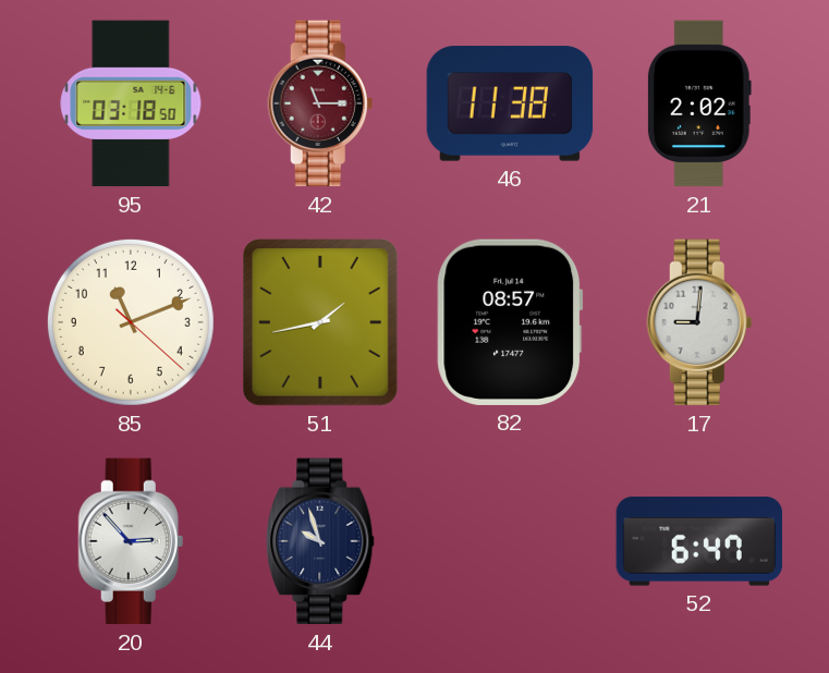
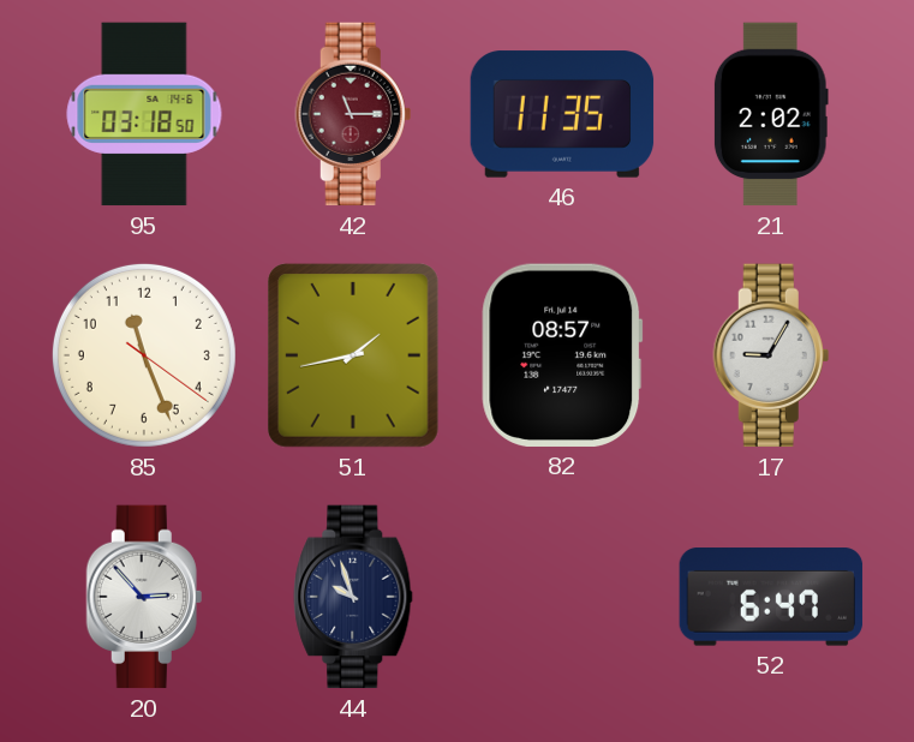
46: 11:38 -> 11:35
85: 11:11 -> 11:26
17: 9:01 -> 9:05
